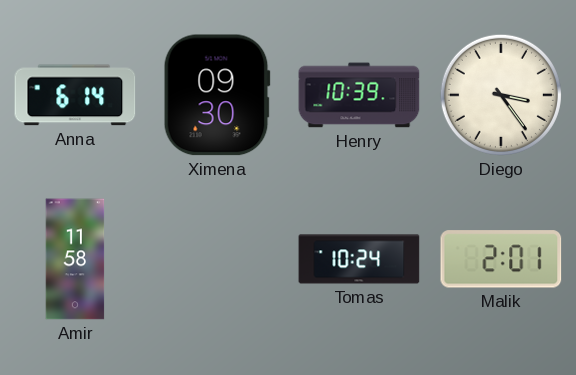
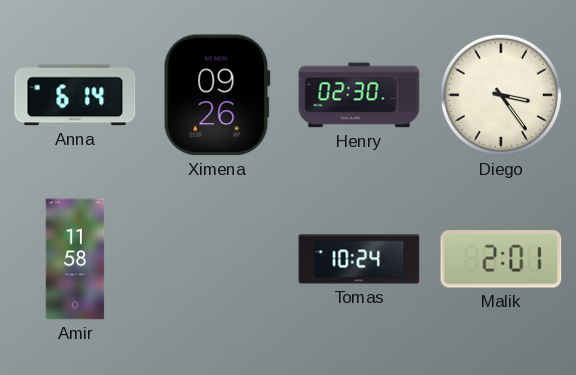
Ximena: 09:30 -> 09:26
Henry: 10:39 -> 02:30
